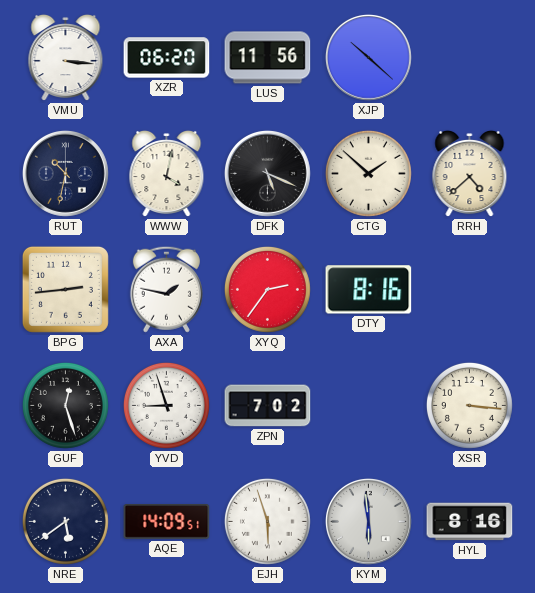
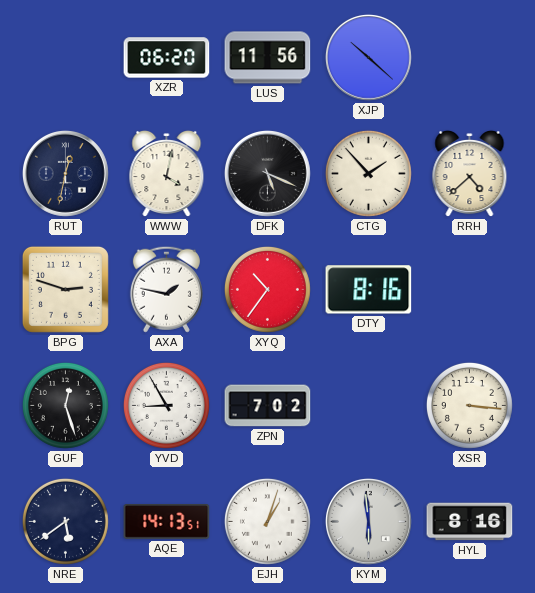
VMU: 3:16 -> none
RUT: 10:32 -> 12:32
CTG: 1:52 -> 1:53
BPG: 2:44 -> 2:48
XYQ: 2:36 -> 10:36
YVD: 8:57 -> 8:55
AQE: 14:09 -> 14:13
EJH: 5:57 -> 1:03
